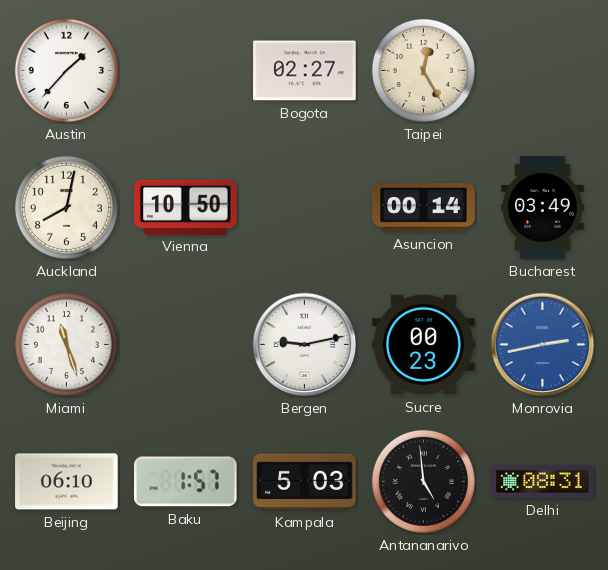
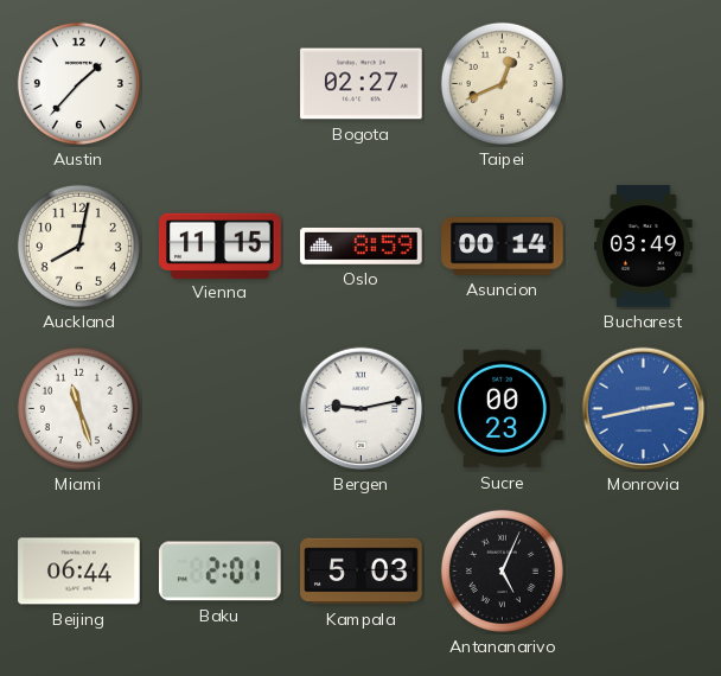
Taipei: 12:25 -> 12:41
Vienna: 10:50 -> 11:15
Oslo: none -> 8:59
Beijing: 06:10 -> 06:44
Baku: 1:57 -> 2:01
Antananarivo: 4:59 -> 5:04
Delhi: 08:31 -> none
